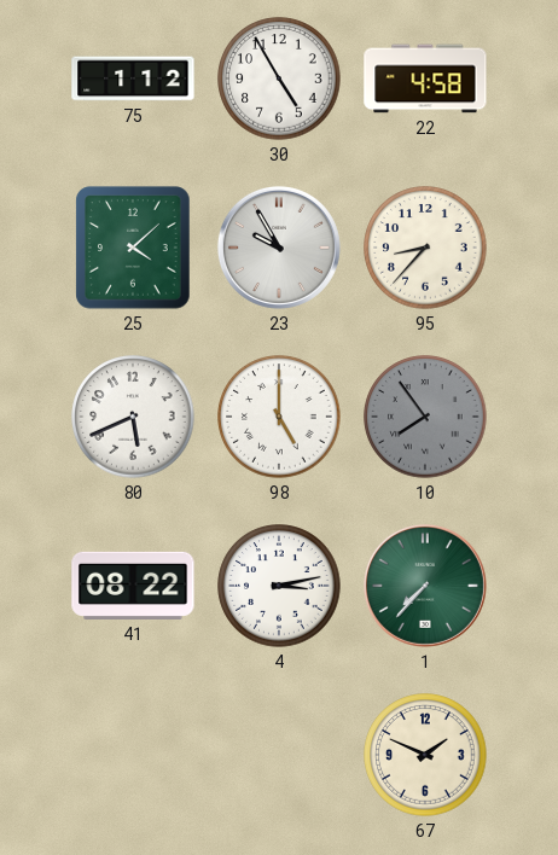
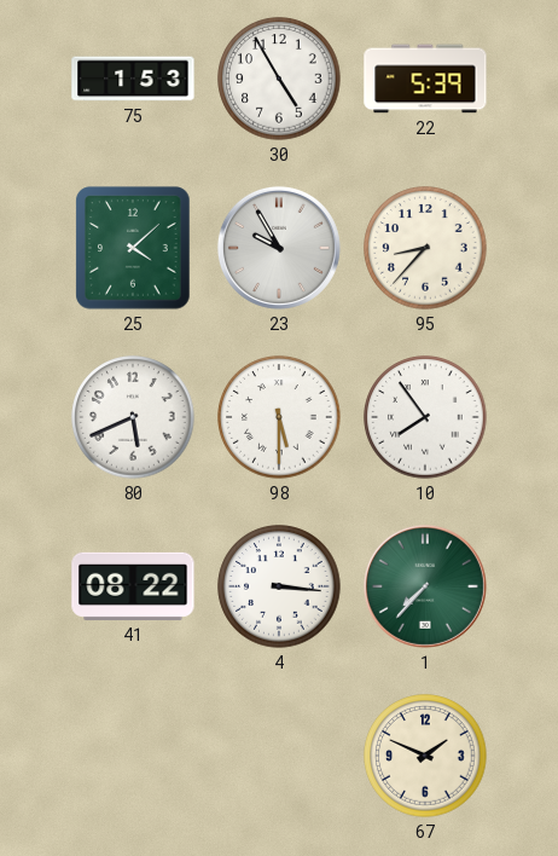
75: 1:12 -> 1:53
22: 4:58 -> 5:39
98: 5:00 -> 5:30
10 dial: grey -> white
4: 3:13 -> 3:16
